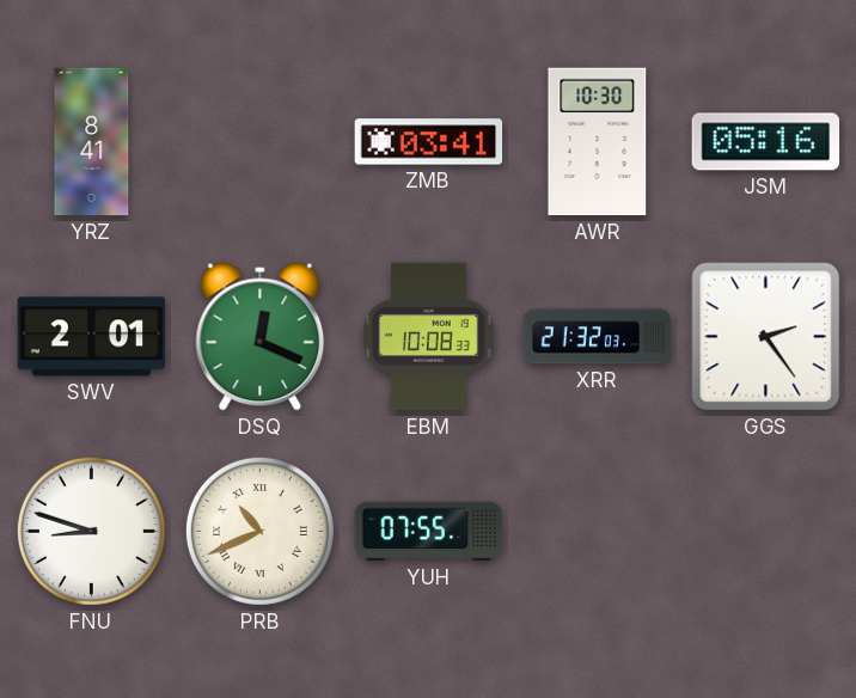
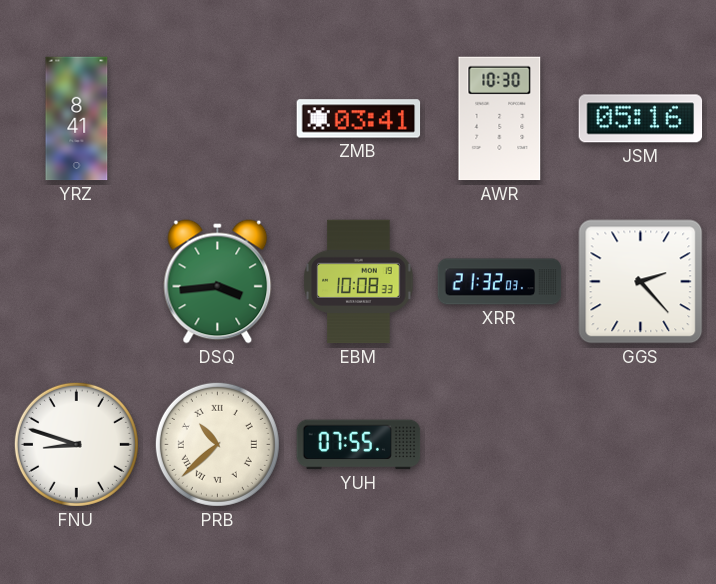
SWV: 2:01 -> none
DSQ: 12:19 -> 3:44
GGS: 2:24 -> 2:23
PRB: 10:41 -> 10:38
